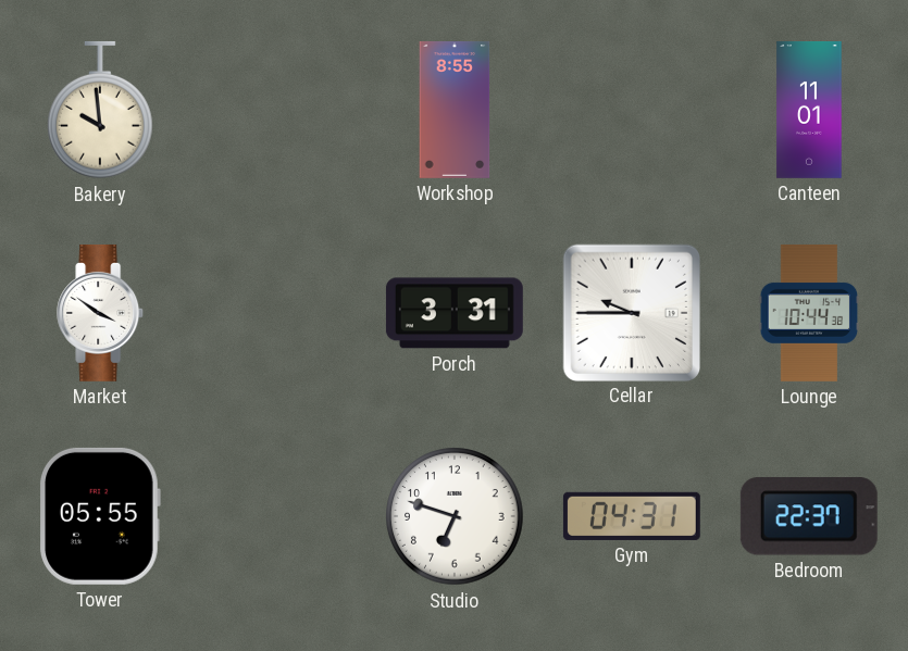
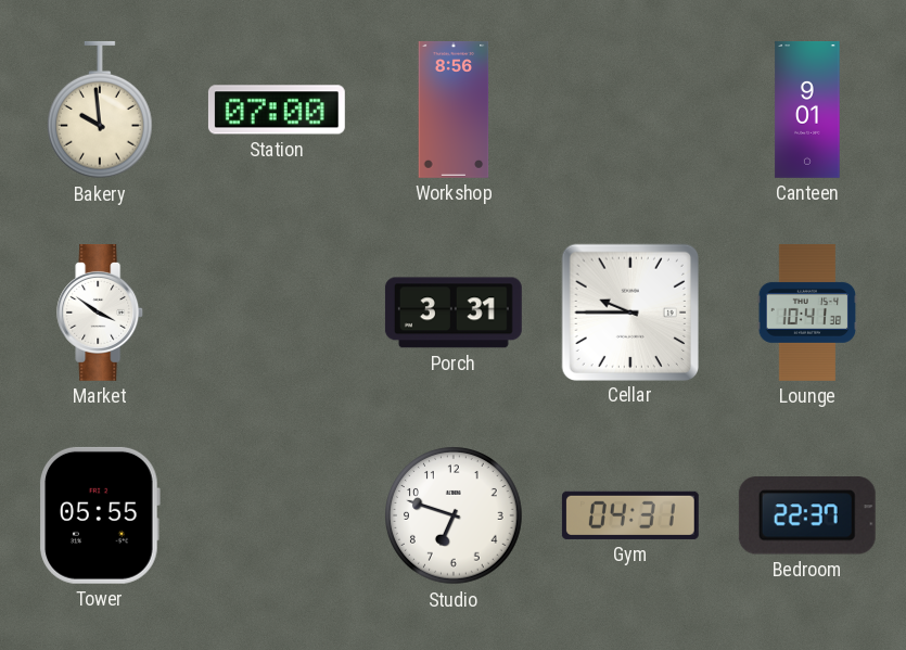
Station: none -> 07:00
Workshop: 8:55 -> 8:56
Canteen: 11:01 -> 9:01
Lounge: 10:44 -> 10:41
